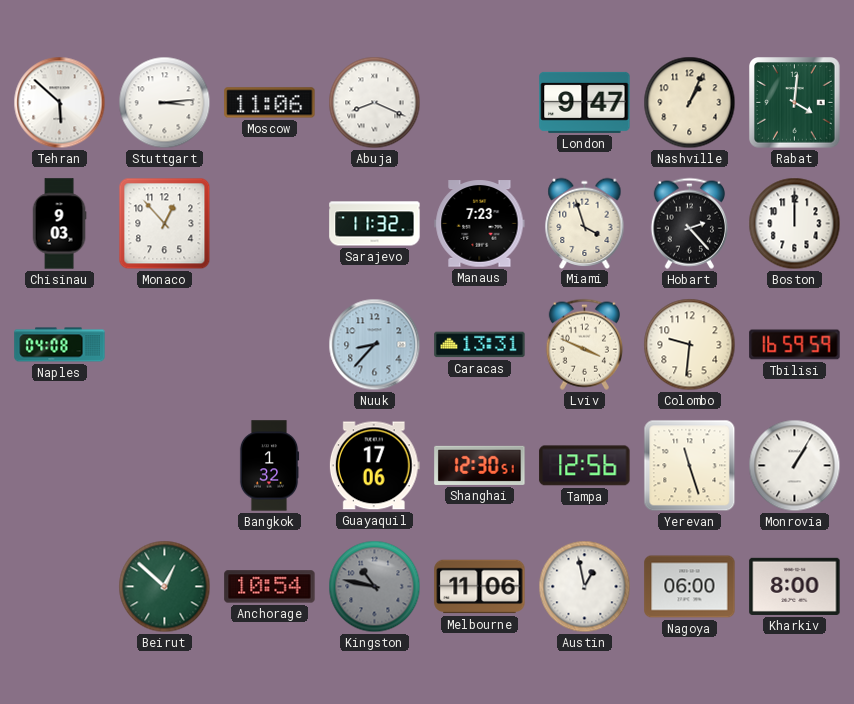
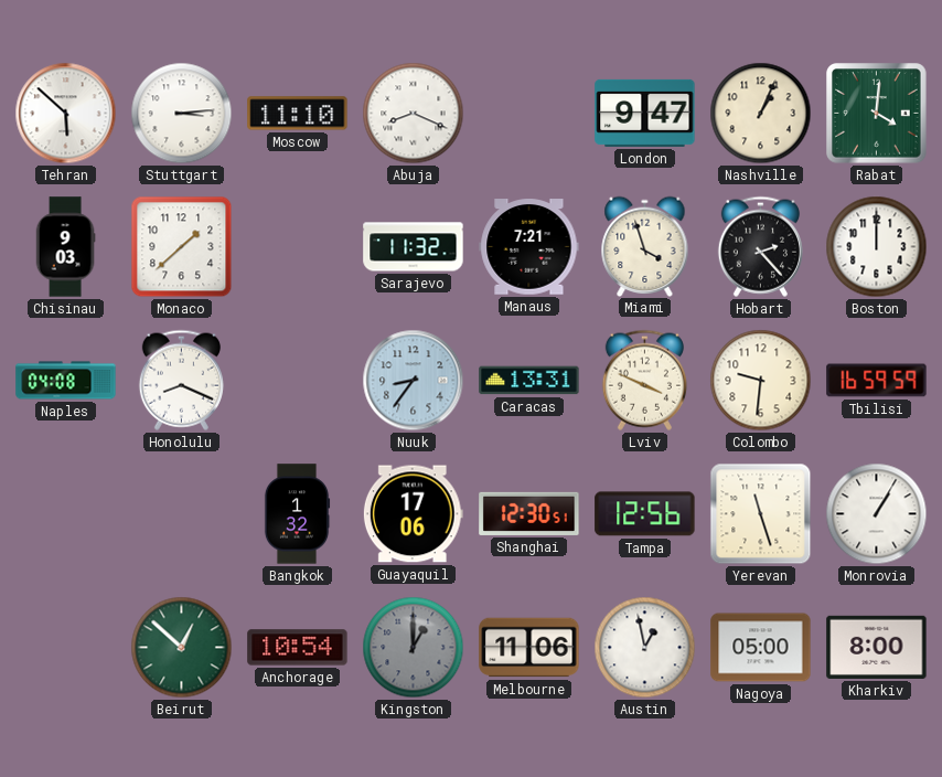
Moscow: 11:06 -> 11:10
Monaco: 12:53 -> 1:38
Manaus: 7:23 -> 7:21
Honolulu: none -> 8:19
Nuuk: 8:37 -> 8:36
Kingston: 10:47 -> 1:00
Nagoya: 06:00 -> 05:00
